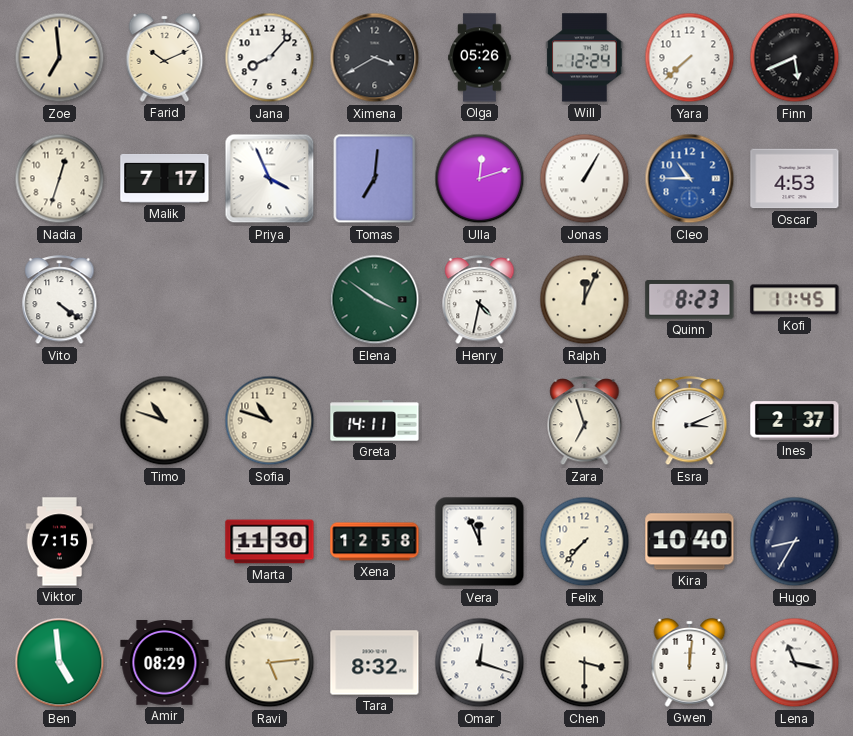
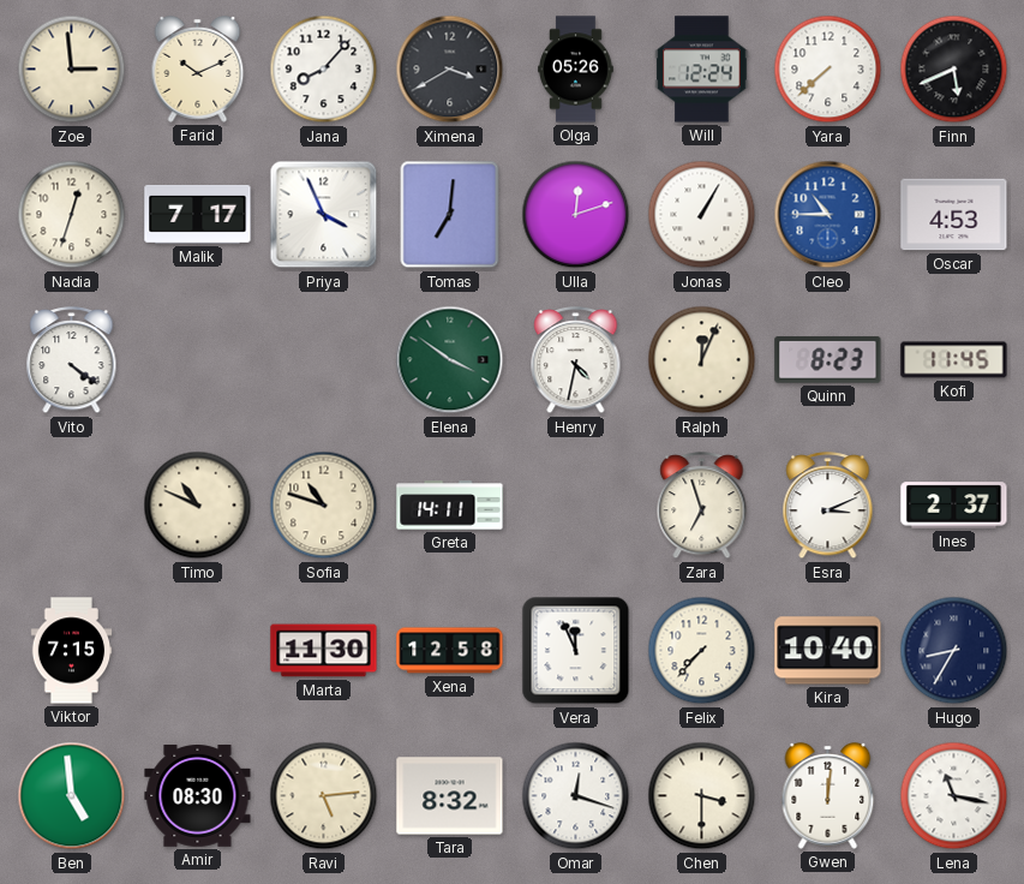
Zoe: 6:59 -> 2:59
Timo: 10:48 -> 10:49
Amir: 08:29 -> 08:30
